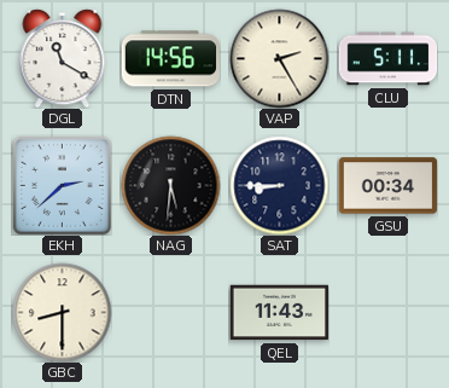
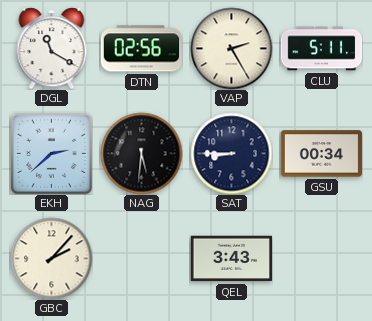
DTN: 14:56 -> 02:56
GBC: 8:30 -> 2:07
QEL: 11:43 -> 3:43
